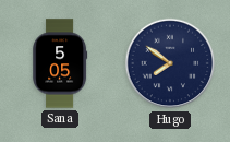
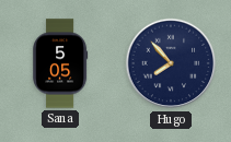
Hugo: 7:51 -> 7:53
